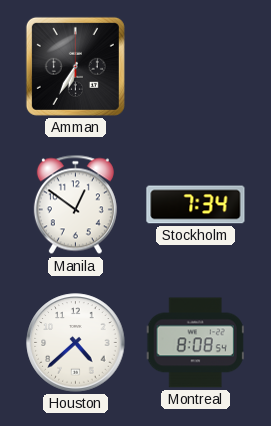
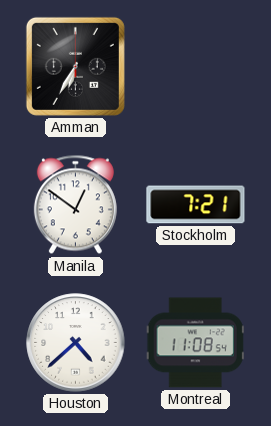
Stockholm: 7:34 -> 7:21
Montreal: 8:08 -> 11:08
